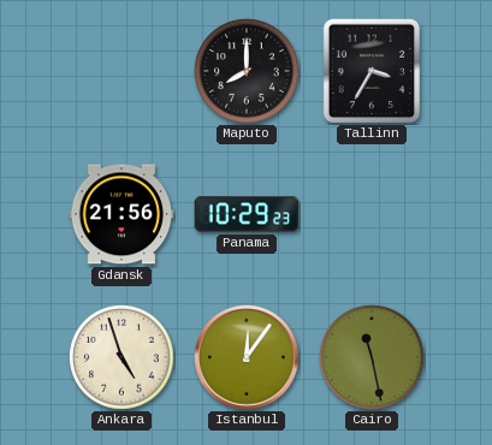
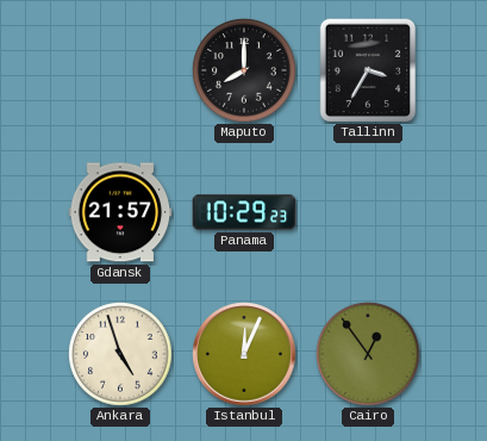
Gdansk: 21:56 -> 21:57
Istanbul: 12:06 -> 12:04
Cairo: 11:28 -> 12:54
